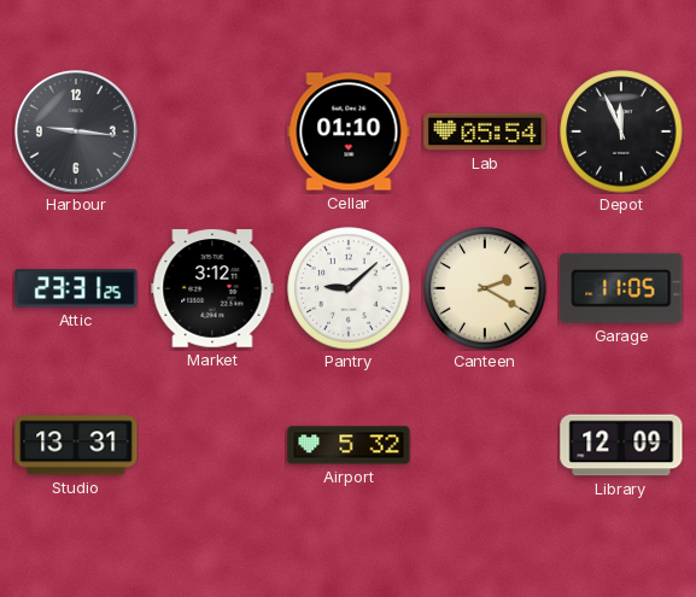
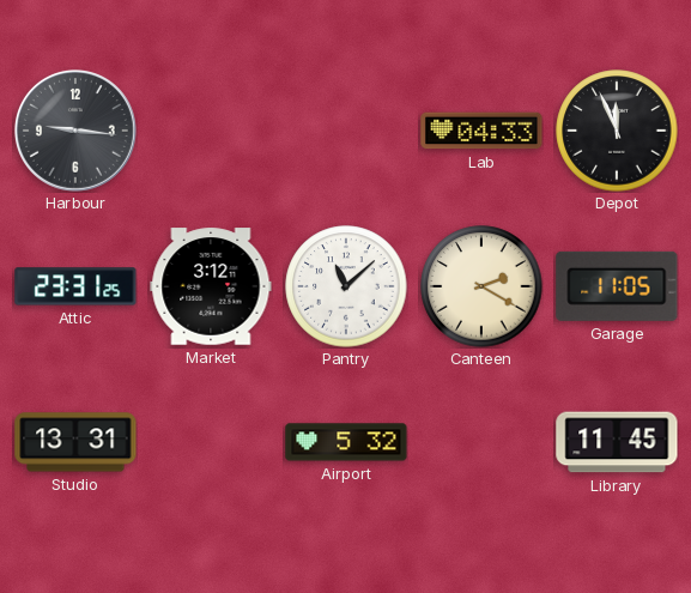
Cellar: 01:10 -> none
Lab: 05:54 -> 04:33
Pantry: 9:08 -> 11:08
Library: 12:09 -> 11:45
